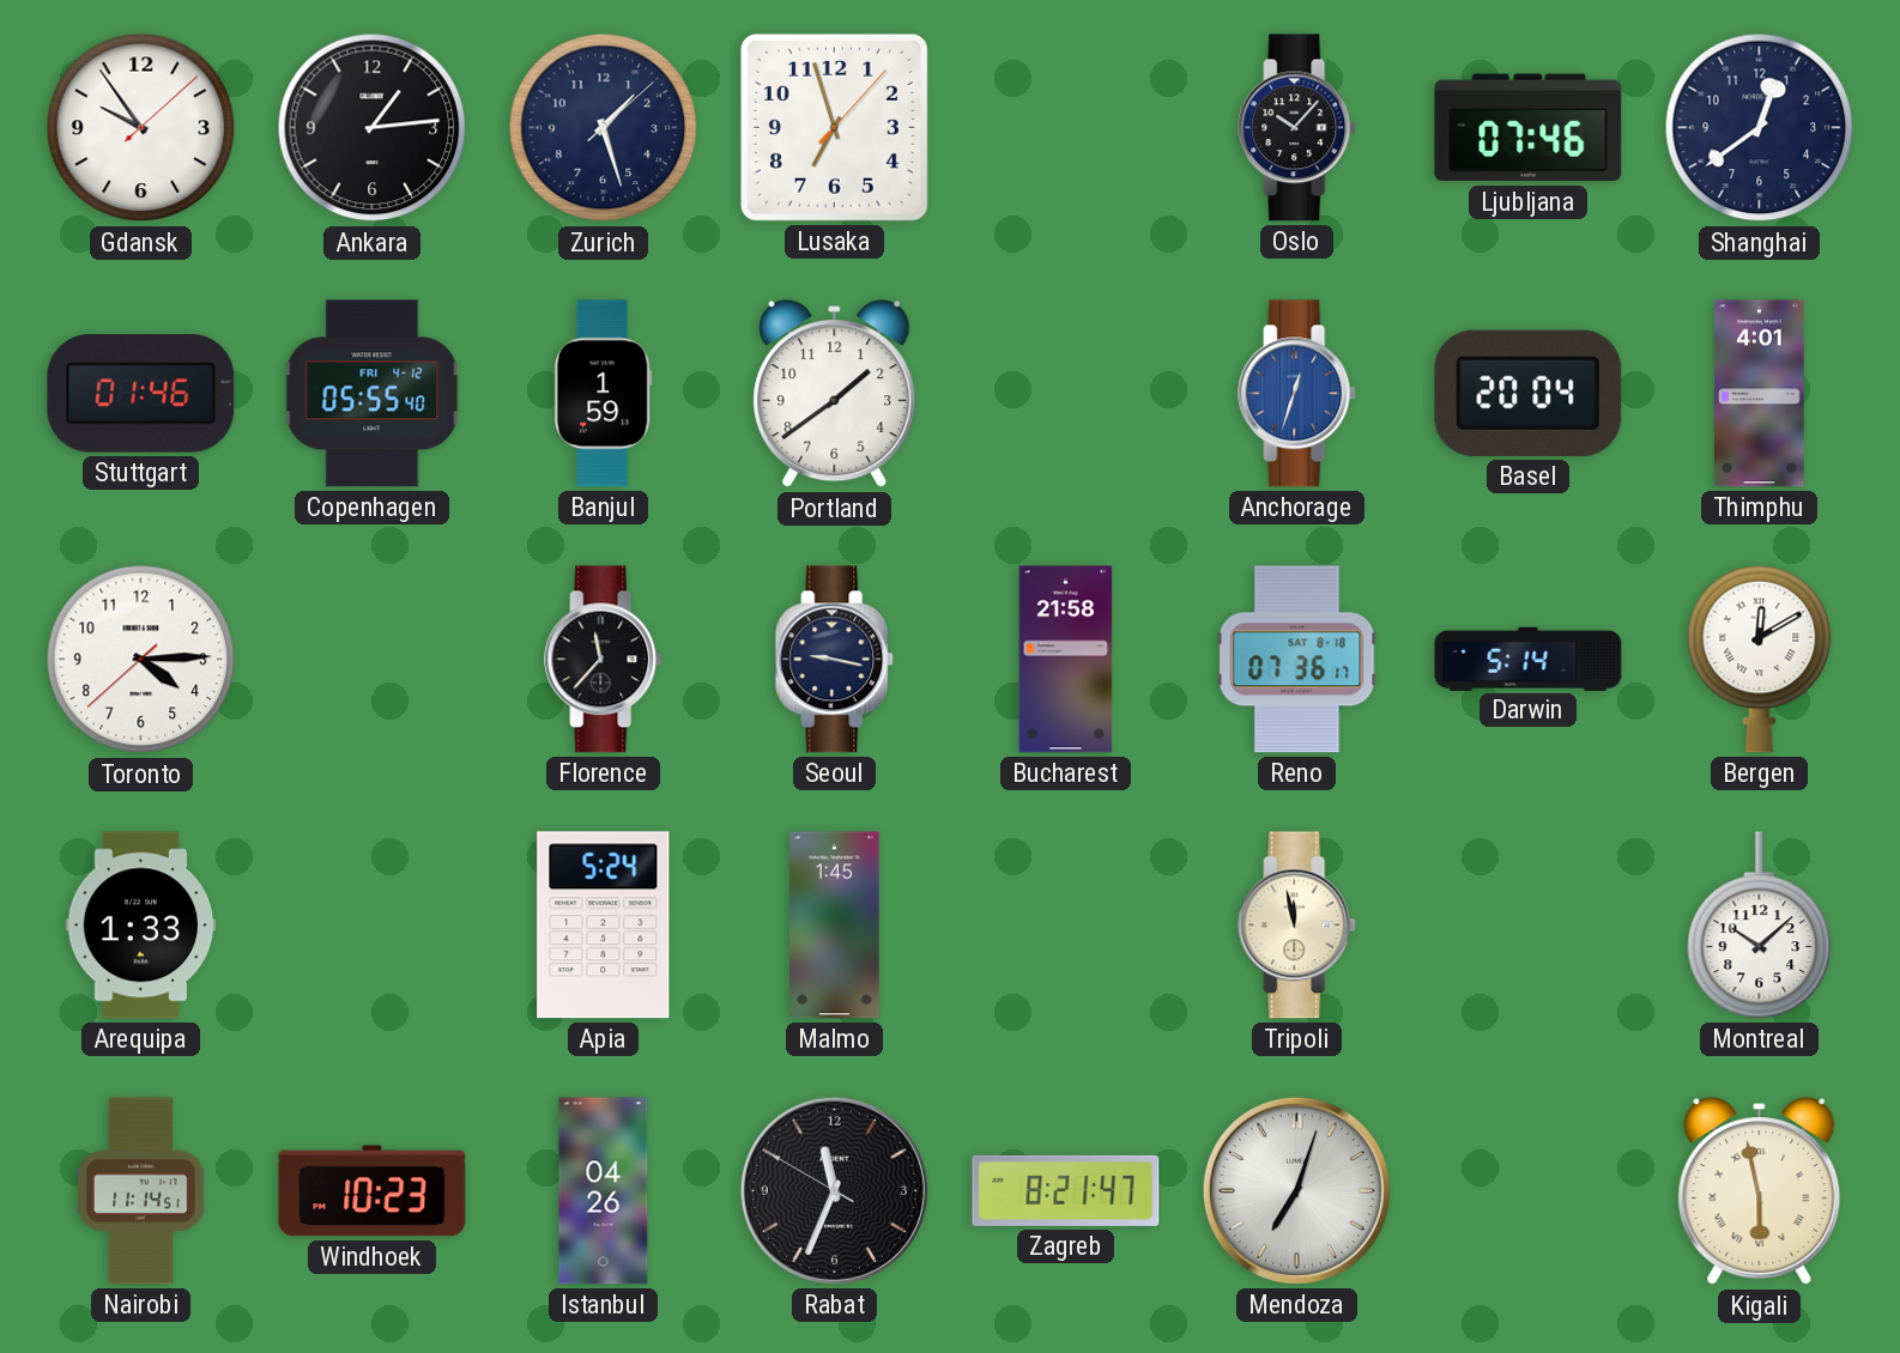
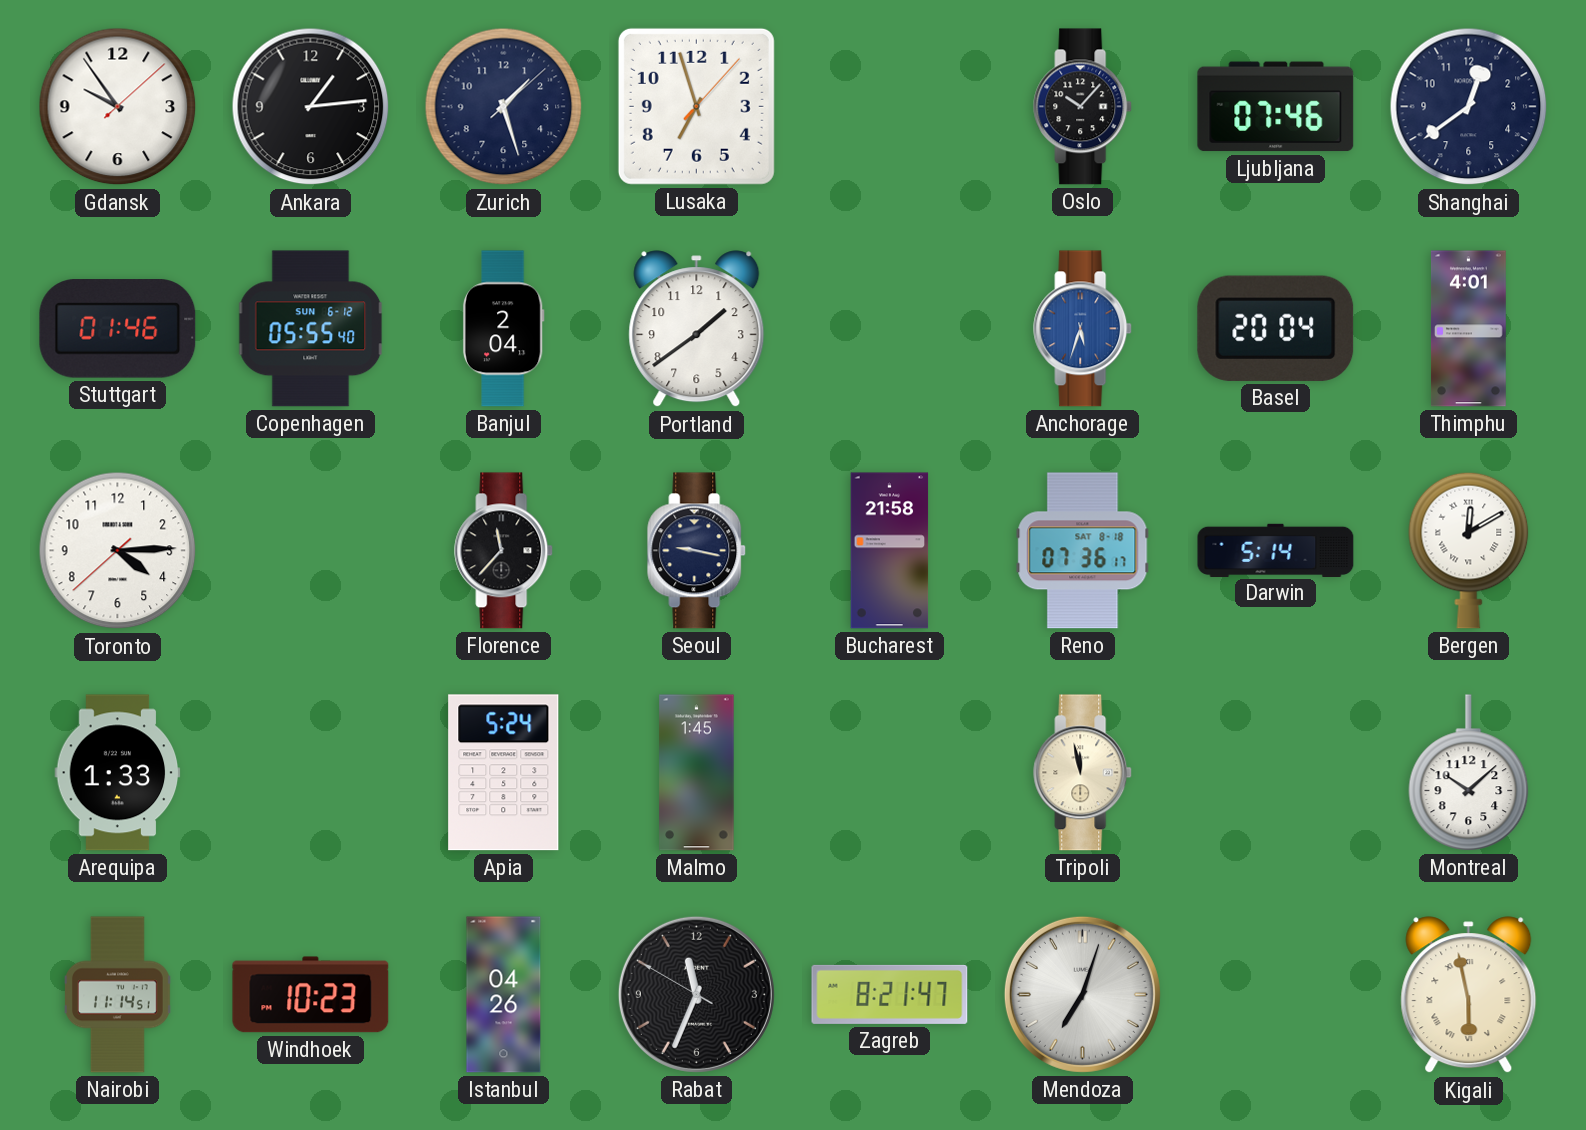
Copenhagen date: FRI 4-12 -> SUN 6-12
Banjul: 1:59 -> 2:04
Anchorage: 12:33 -> 5:33
